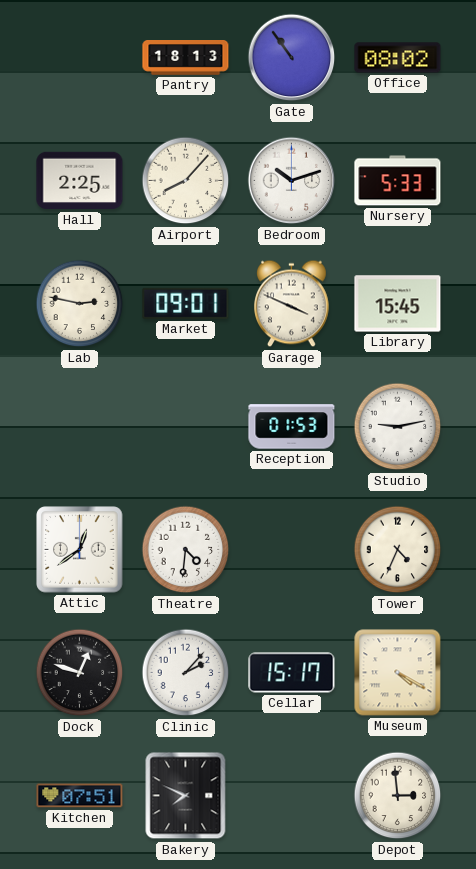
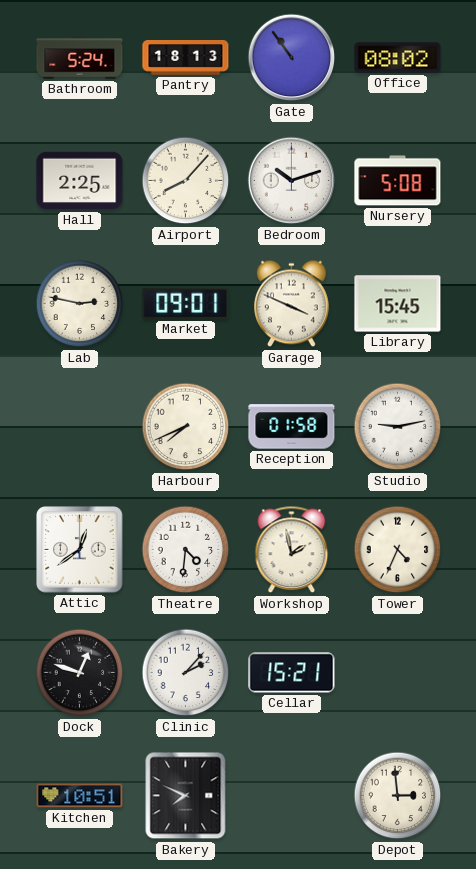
Bathroom: none -> 5:24
Nursery: 5:33 -> 5:08
Harbour: none -> 7:41
Reception: 01:53 -> 01:58
Workshop: none -> 1:58
Cellar: 15:17 -> 15:21
Museum: 4:20 -> none
Kitchen: 07:51 -> 10:51
